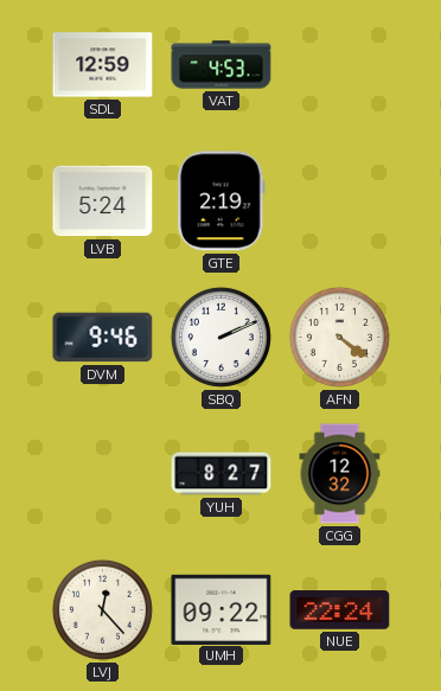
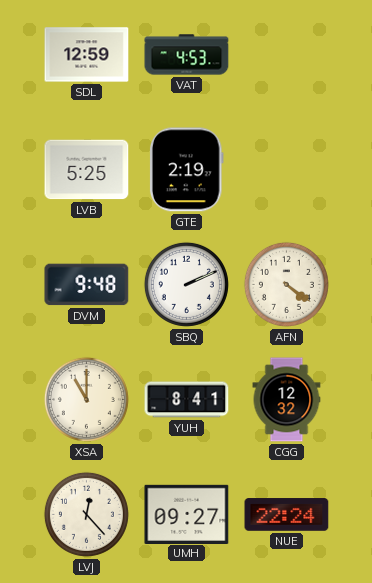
LVB: 5:24 -> 5:25
DVM: 9:46 -> 9:48
XSA: none -> 11:00
YUH: 8:27 -> 8:41
UMH: 09:22 -> 09:27
